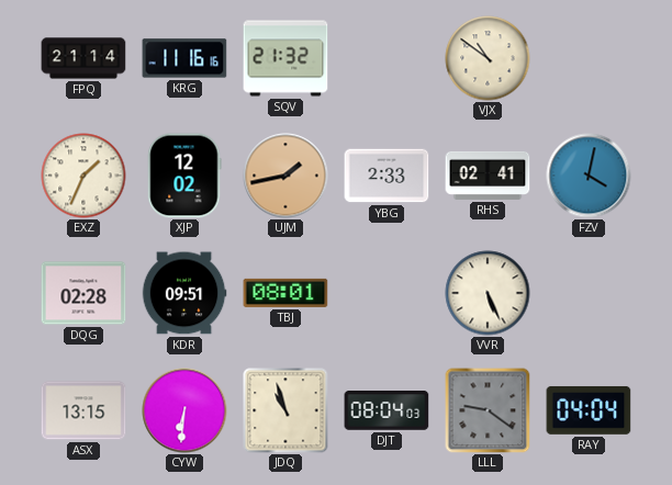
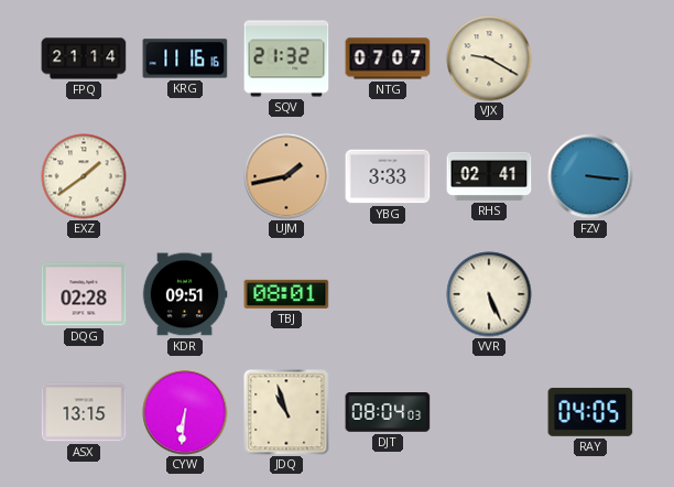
NTG: none -> 07:07
VJX: 10:51 -> 9:20
EXZ: 1:34 -> 1:39
XJP: 12:02 -> none
YBG: 2:33 -> 3:33
FZV: 4:02 -> 3:16
LLL: 9:21 -> none
RAY: 04:04 -> 04:05
